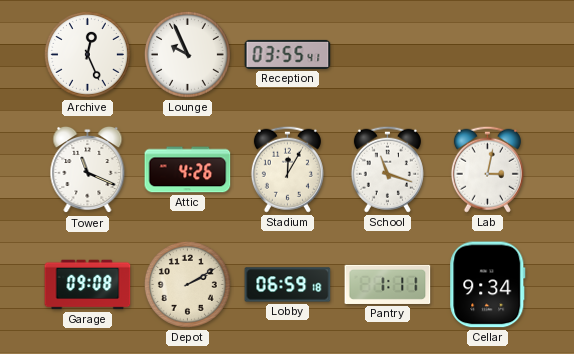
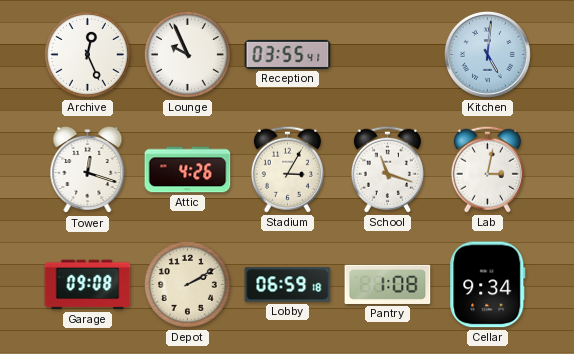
Kitchen: none -> 5:01
Tower: 11:19 -> 12:18
Stadium: 12:05 -> 3:05
Pantry: 1:11 -> 1:08
